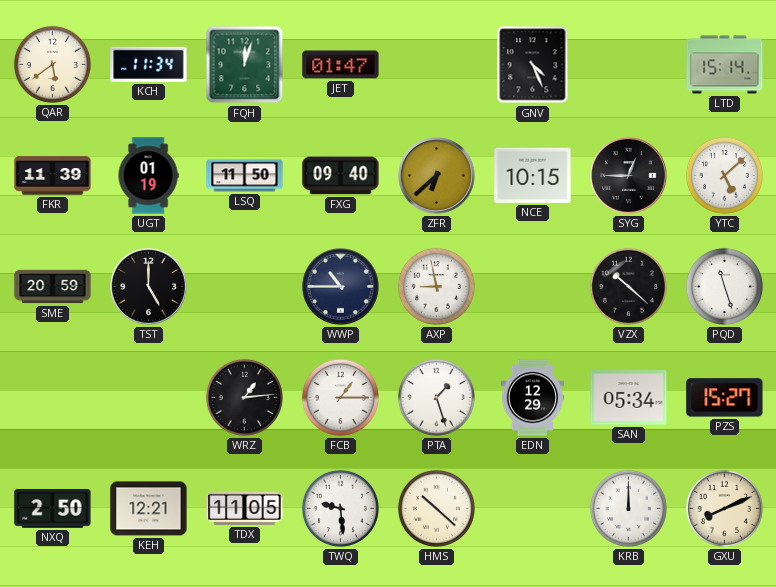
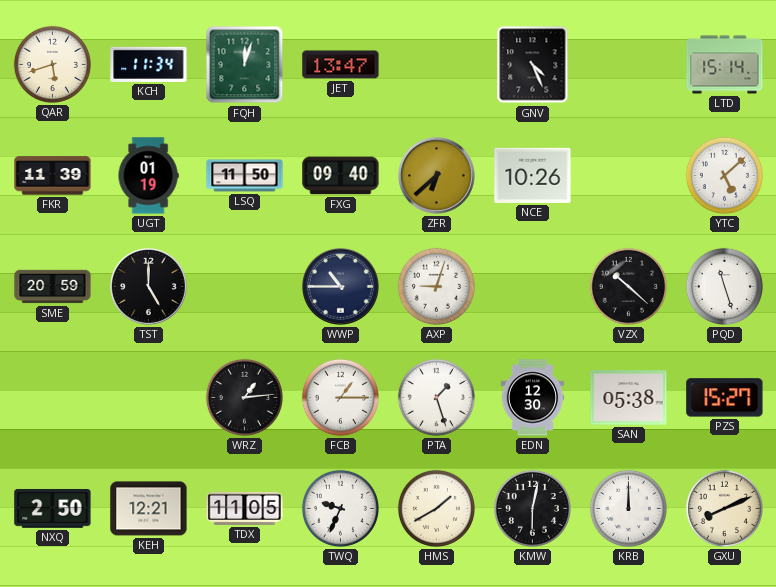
QAR: 5:39 -> 5:42
JET: 01:47 -> 13:47
NCE: 10:15 -> 10:26
SYG: 12:45 -> none
AXP: 8:58 -> 9:03
EDN: 12:29 -> 12:30
SAN: 05:34 -> 05:38
TWQ: 9:29 -> 9:34
HMS: 10:22 -> 1:40
KMW: none -> 6:02
